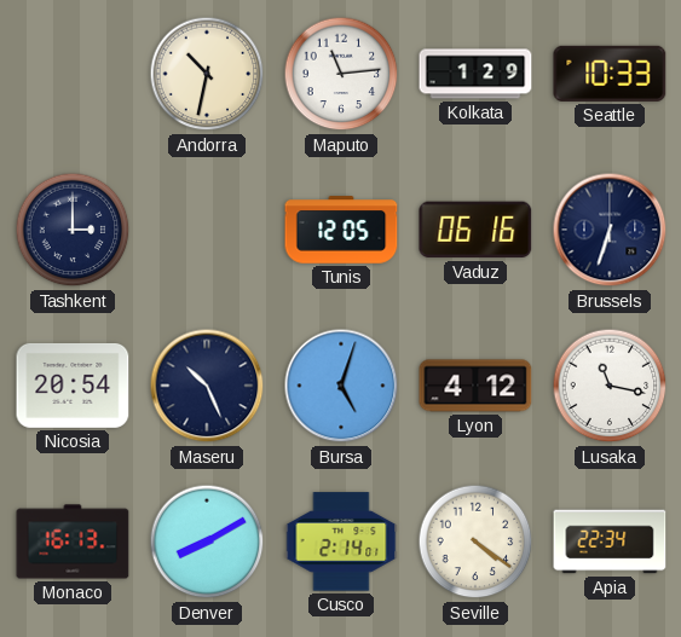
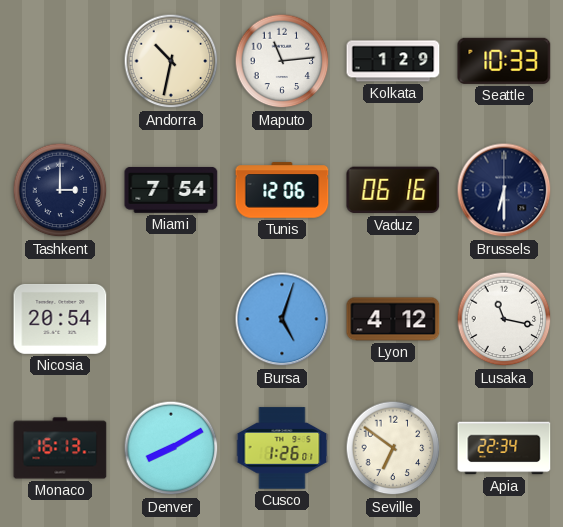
Miami: none -> 7:54
Tunis: 12:05 -> 12:06
Brussels: 6:33 -> 6:30
Maseru: 10:26 -> none
Cusco: 2:14 -> 1:26
Seville: 4:21 -> 6:51
